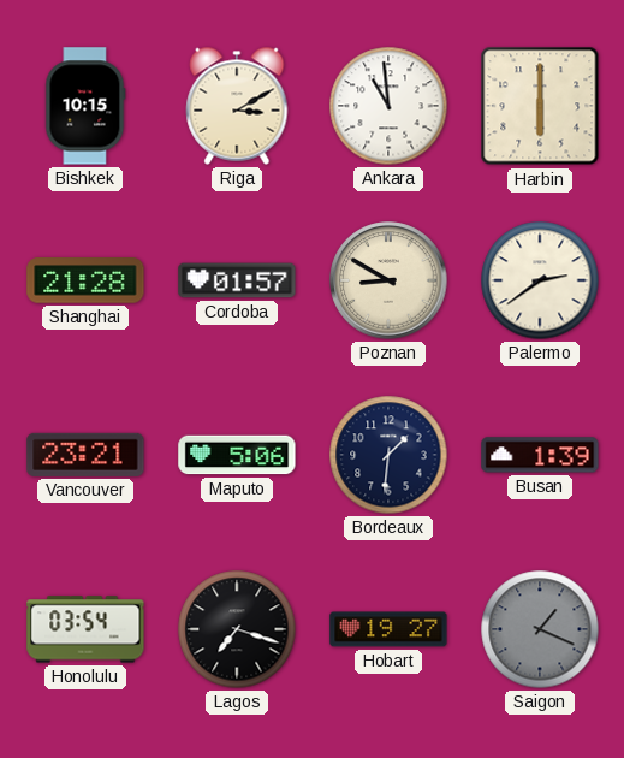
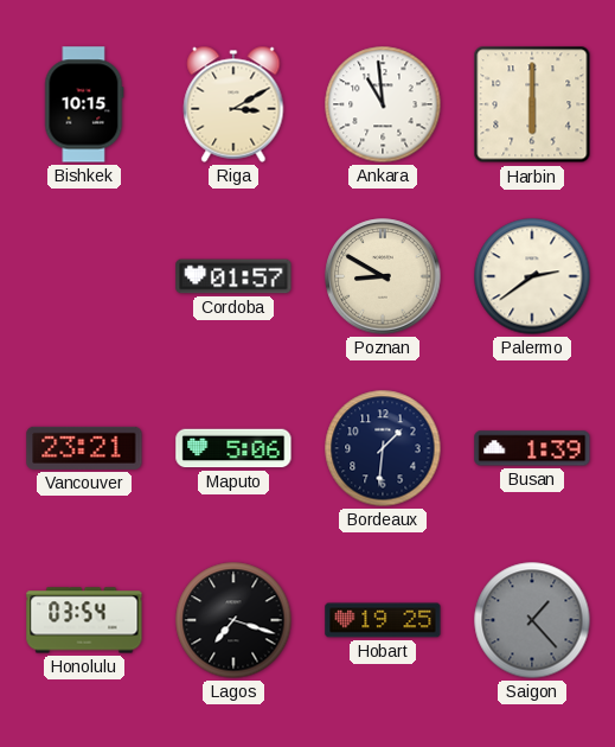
Shanghai: 21:28 -> none
Hobart: 19:27 -> 19:25
Saigon: 1:19 -> 1:23
